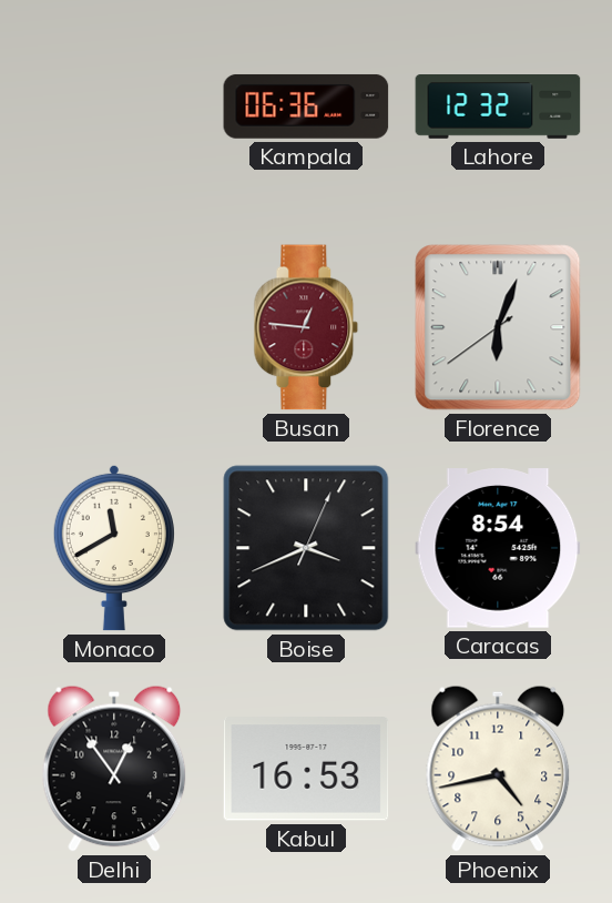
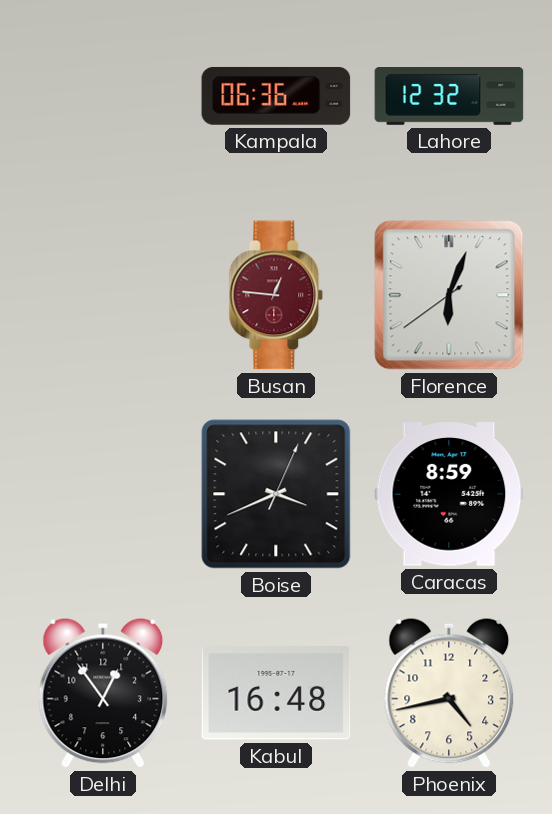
Monaco: 11:40 -> none
Caracas: 8:54 -> 8:59
Kabul: 16:53 -> 16:48
